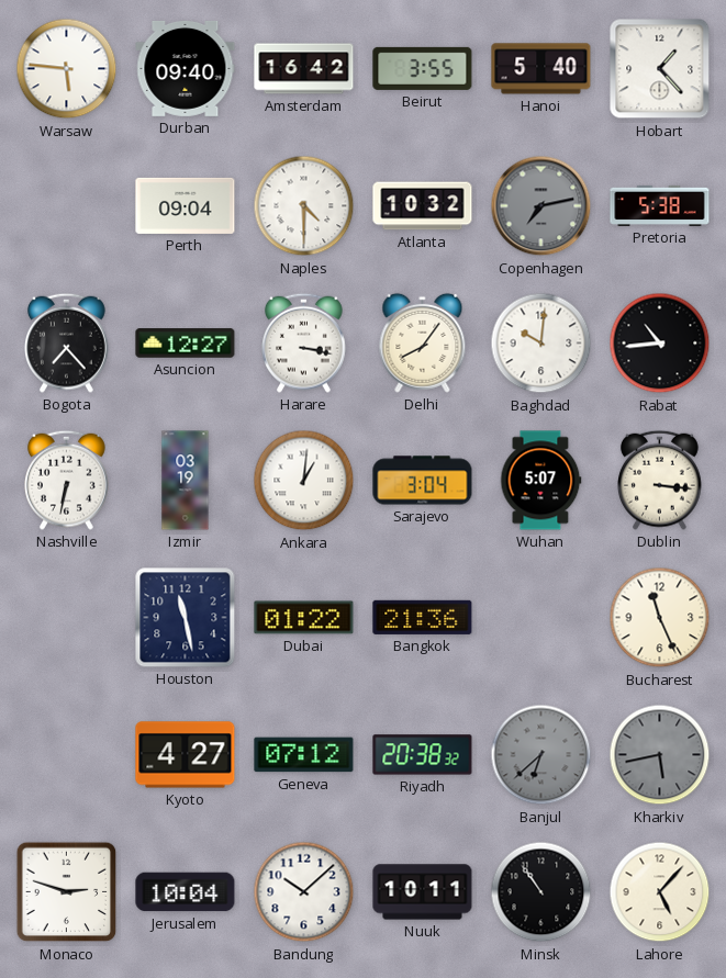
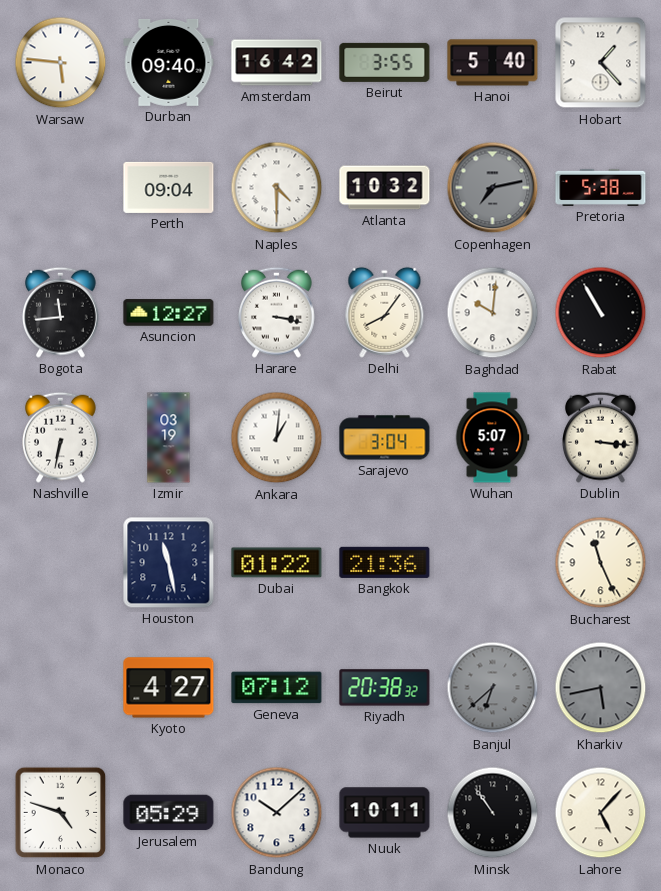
Bogota: 7:23 -> 11:44
Rabat: 10:44 -> 10:55
Monaco: 2:48 -> 4:48
Jerusalem: 10:04 -> 05:29
